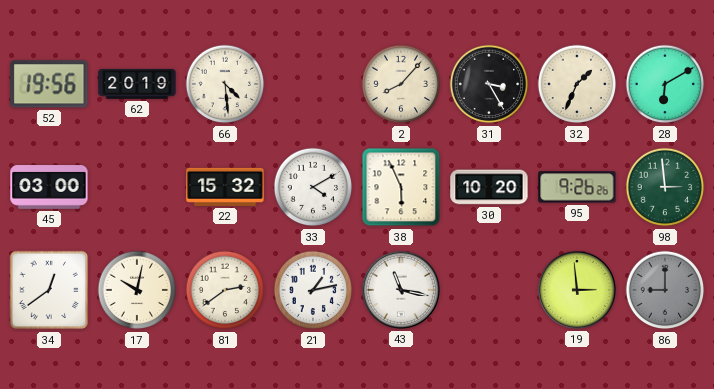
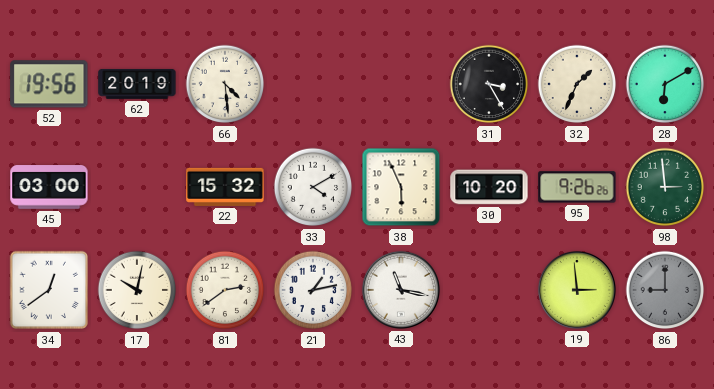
2: 8:07 -> none
